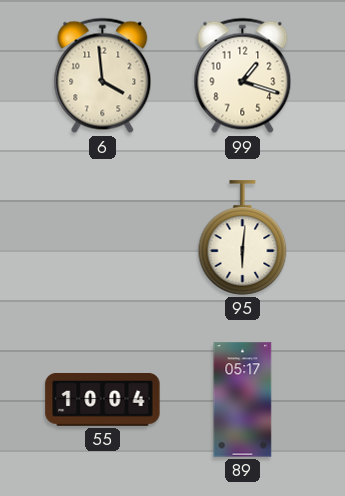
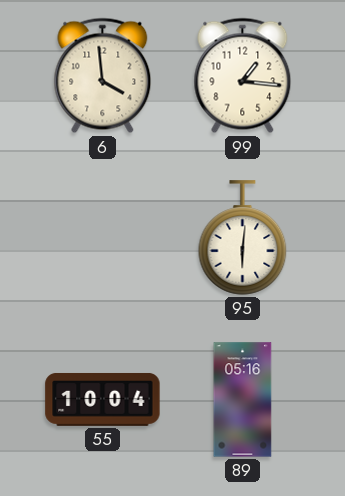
99: 1:18 -> 1:16
89: 05:17 -> 05:16
